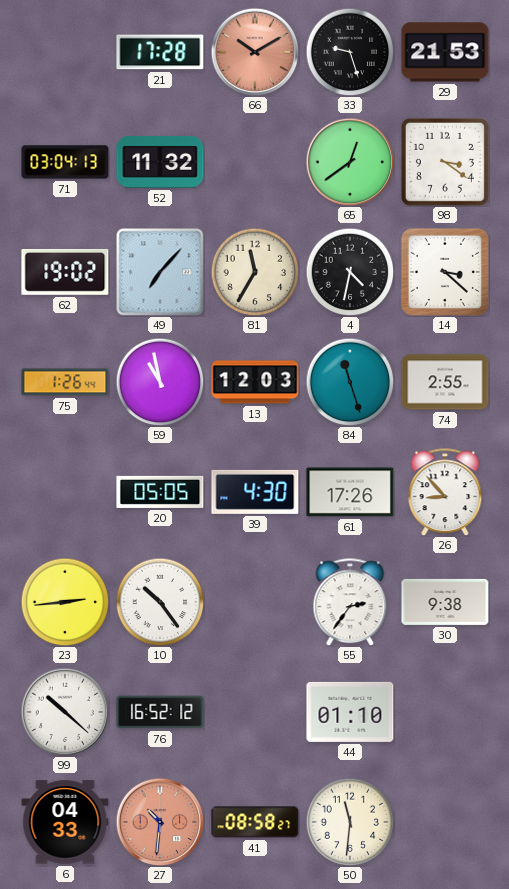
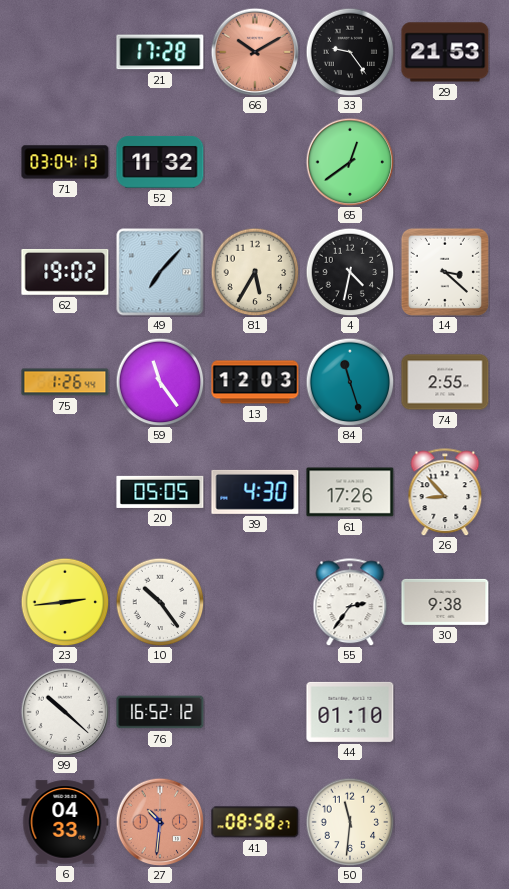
33: 9:27 -> 9:24
98: 3:21 -> none
81: 11:35 -> 5:35
59: 10:58 -> 11:24
